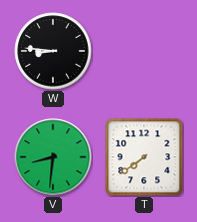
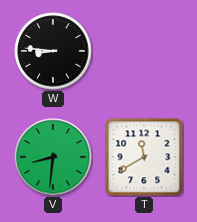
T: 7:39 -> 11:40
